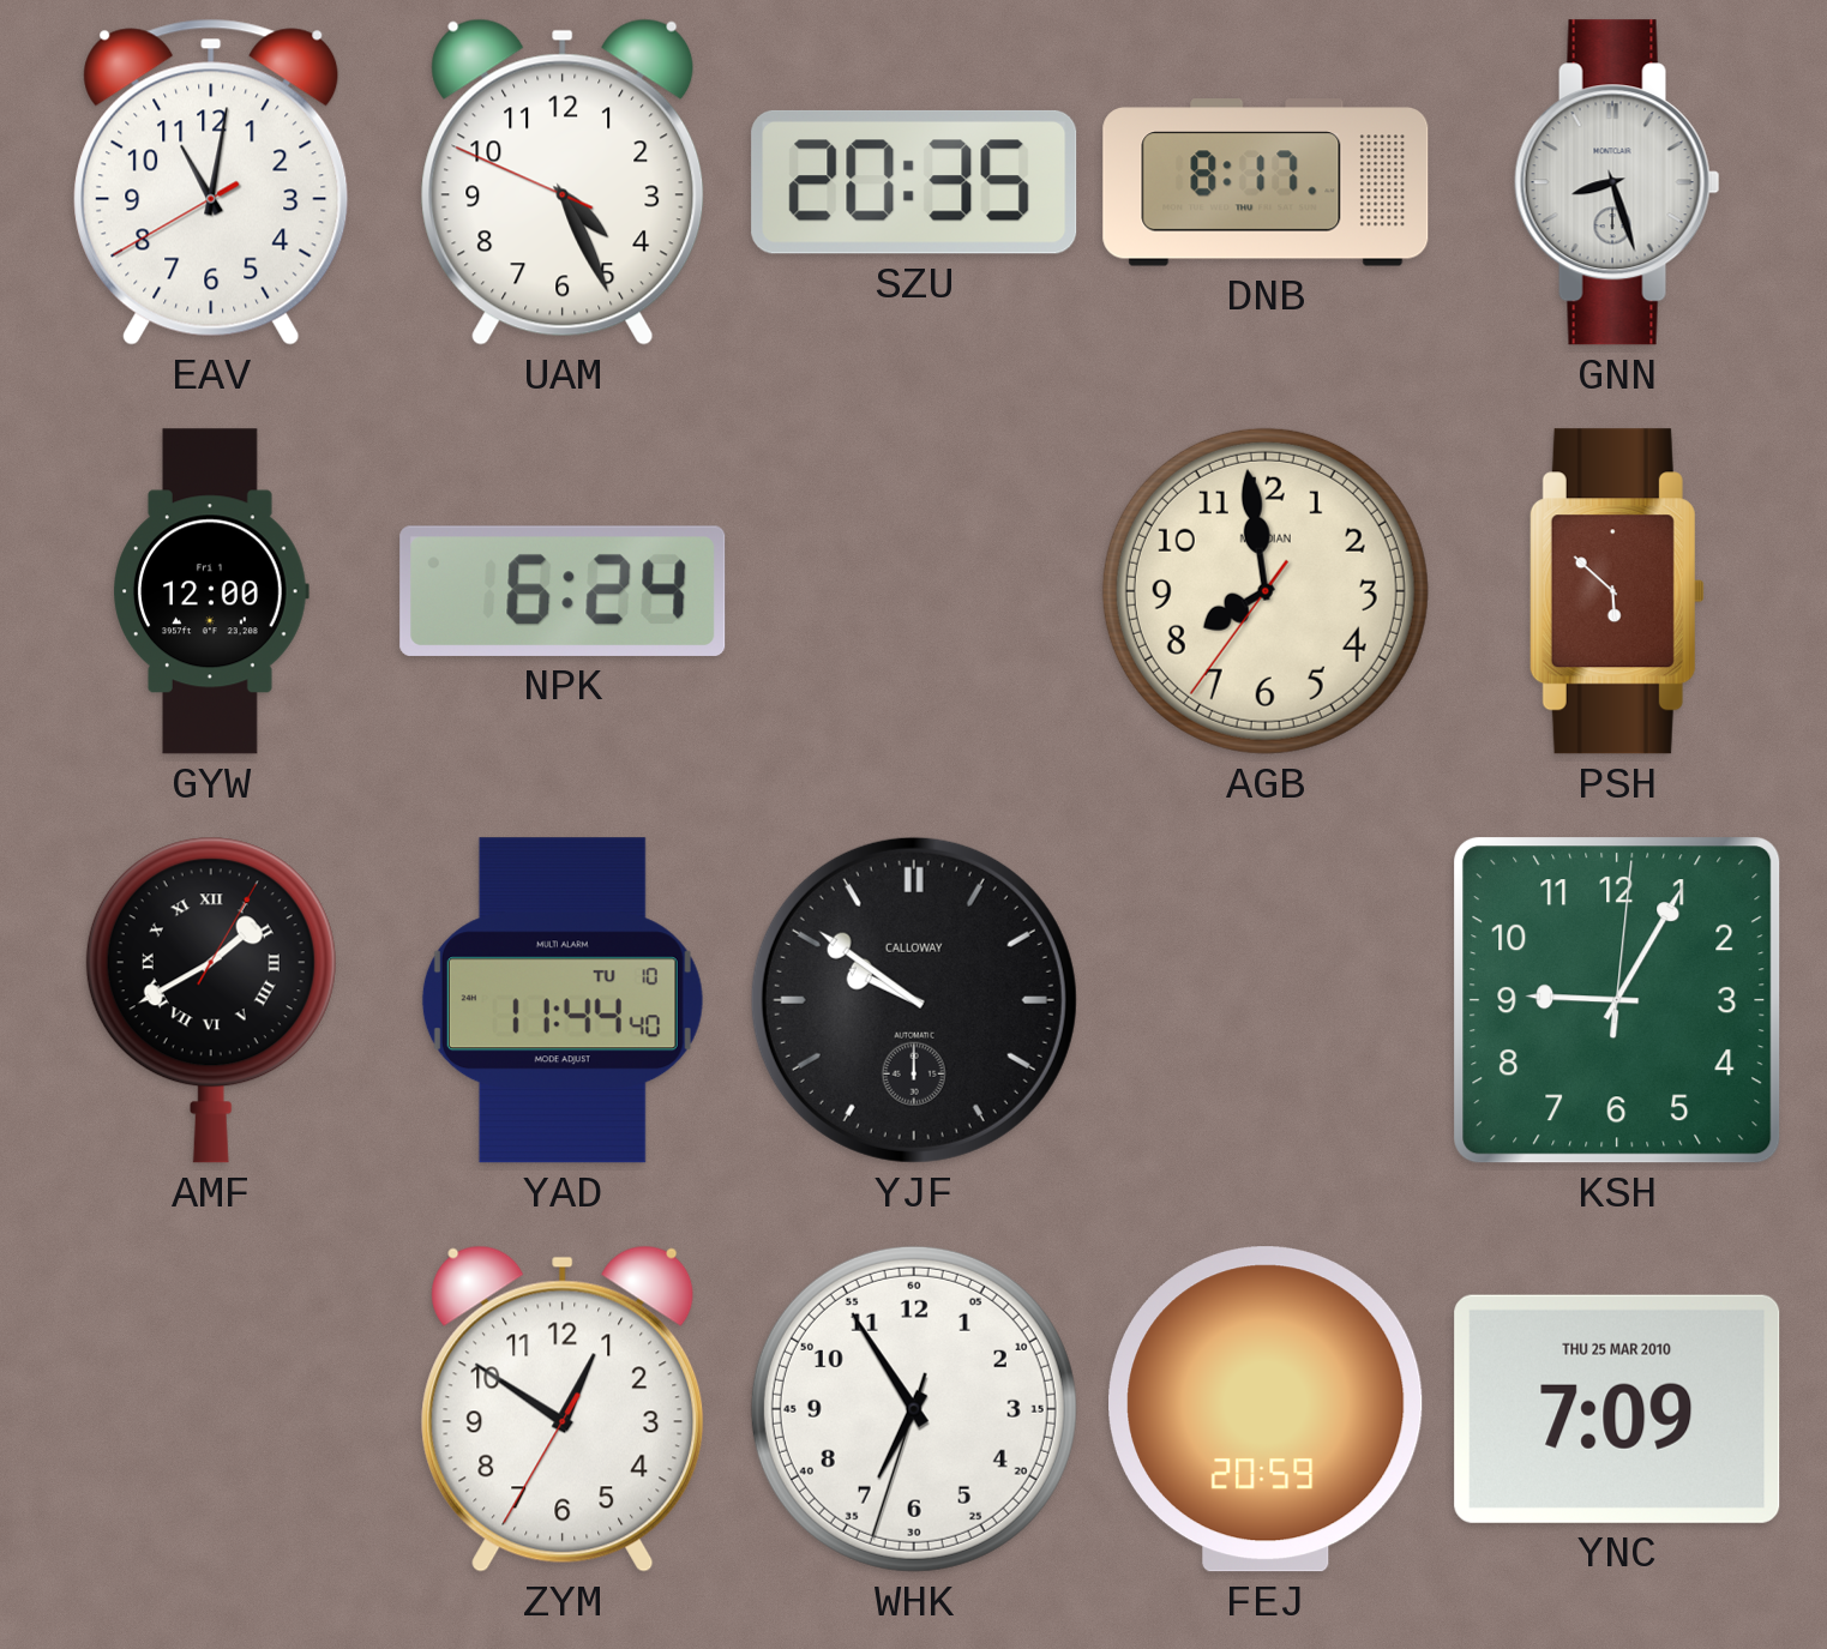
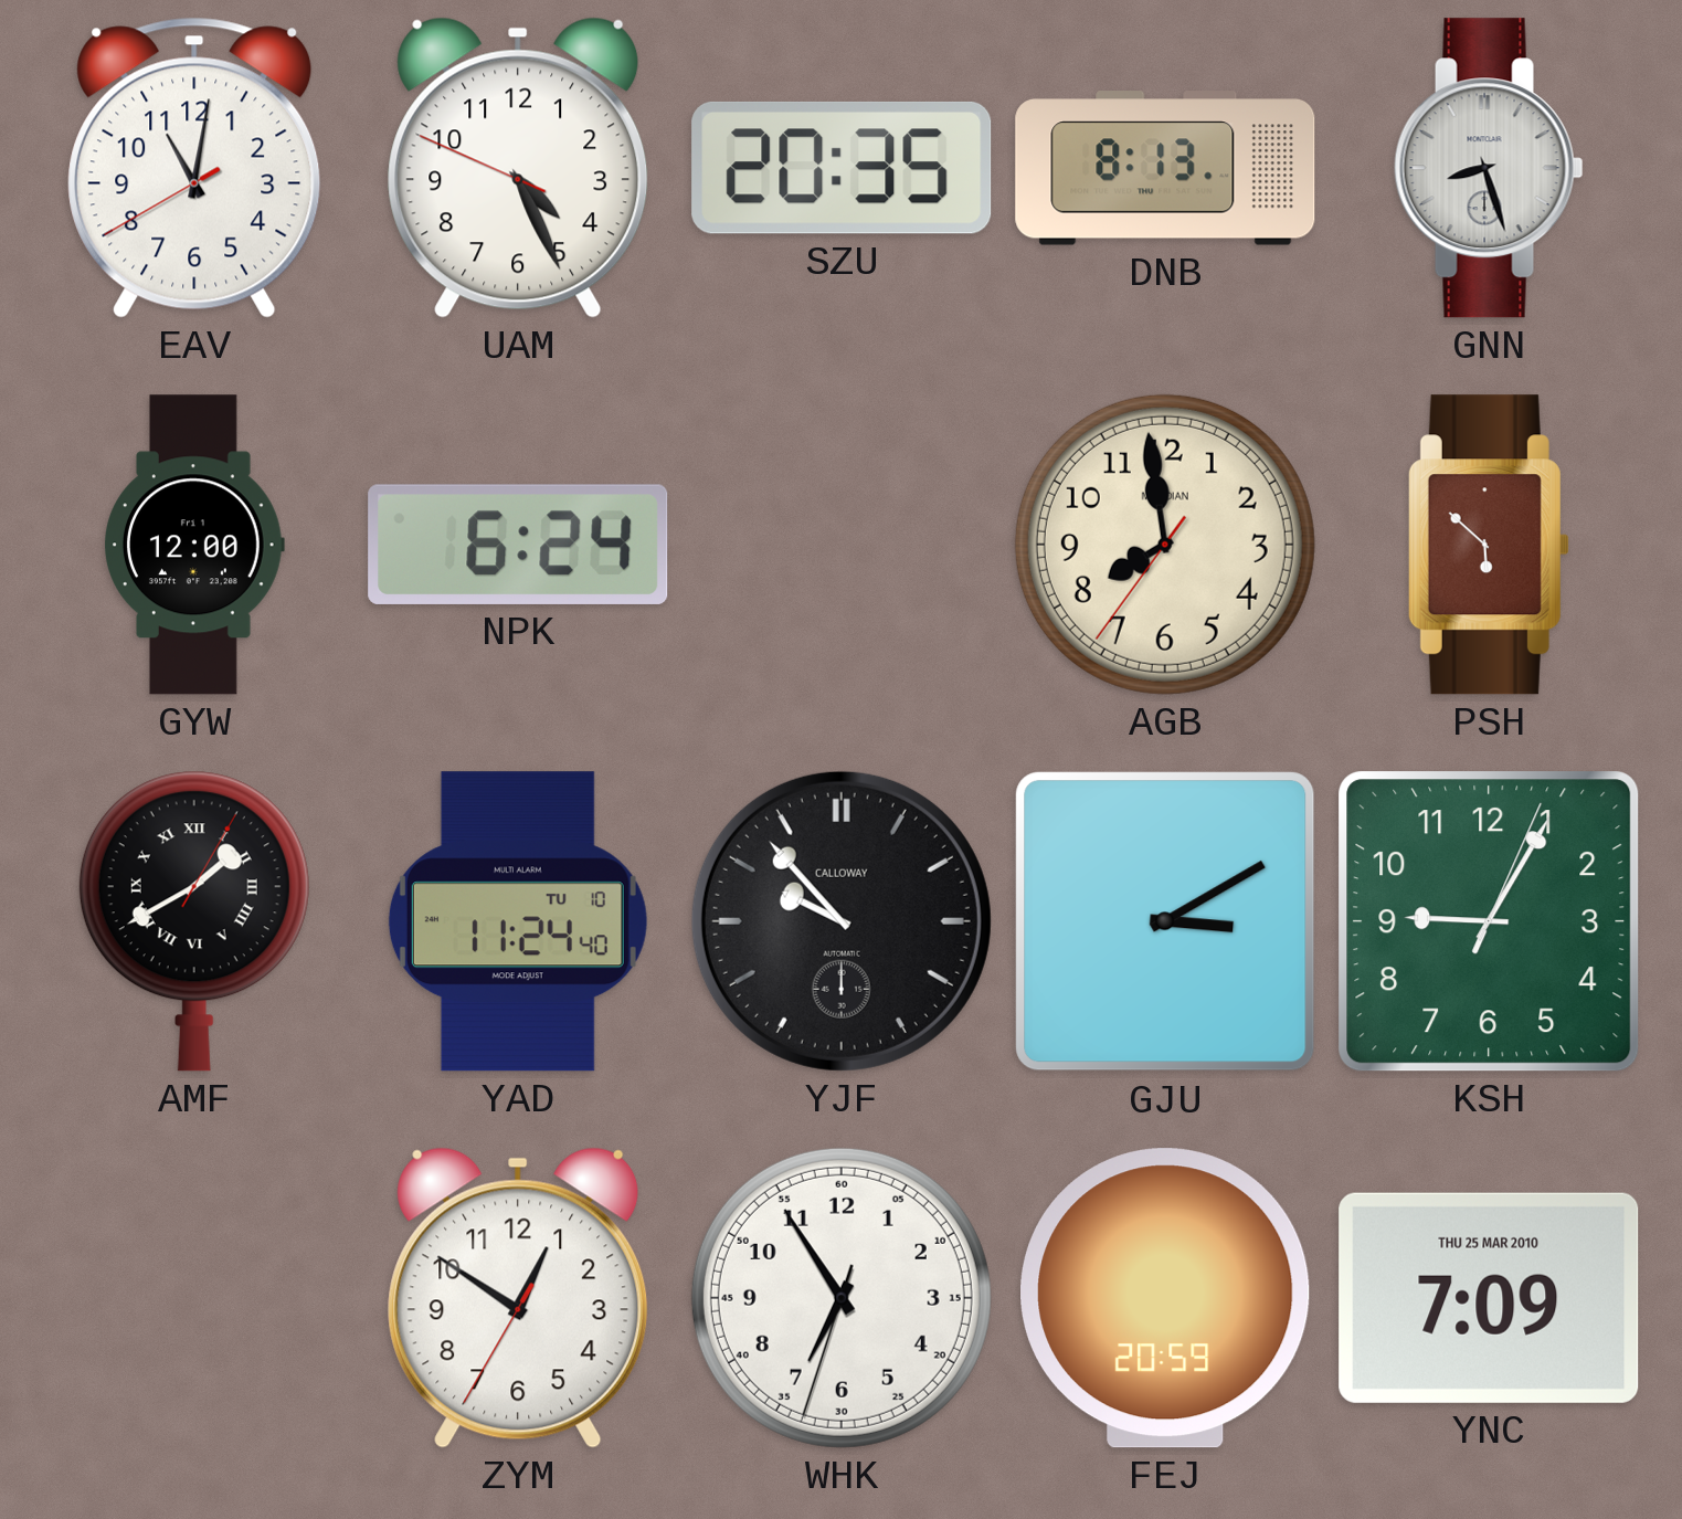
DNB: 8:17 -> 8:13
YAD: 11:44 -> 11:24
YJF: 9:51 -> 9:53
GJU: none -> 3:10
KSH: 9:05:01 -> 9:05:04
